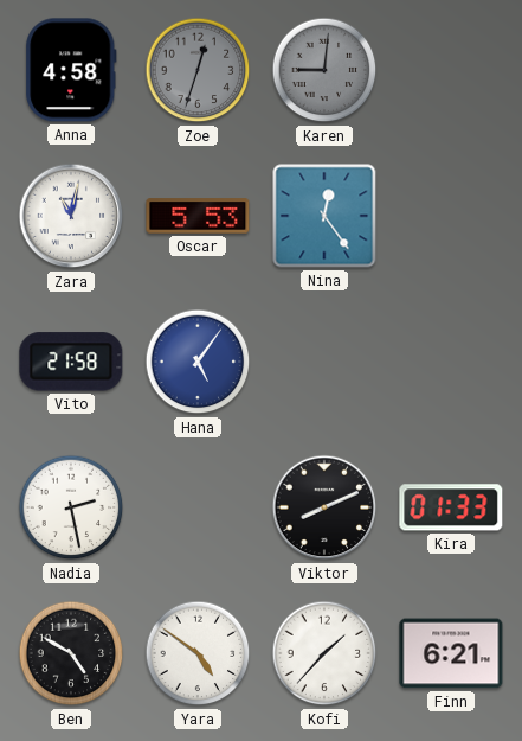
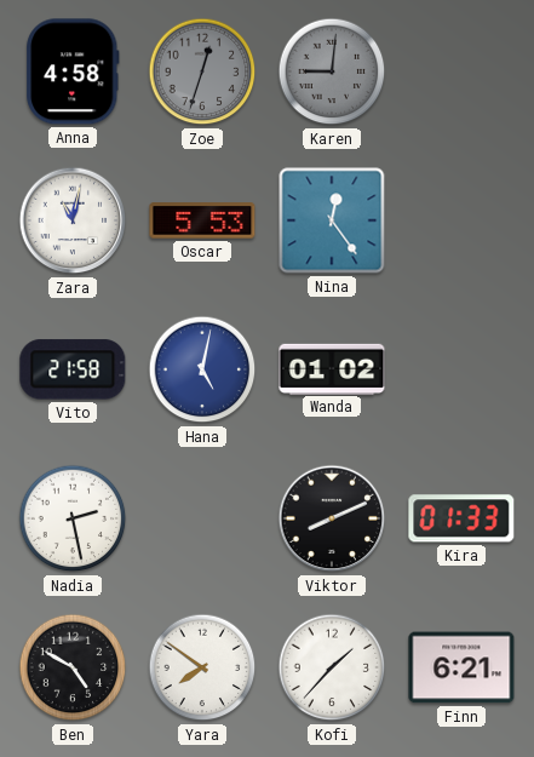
Hana: 5:06 -> 5:02
Wanda: none -> 01:02
Yara: 4:51 -> 7:51
